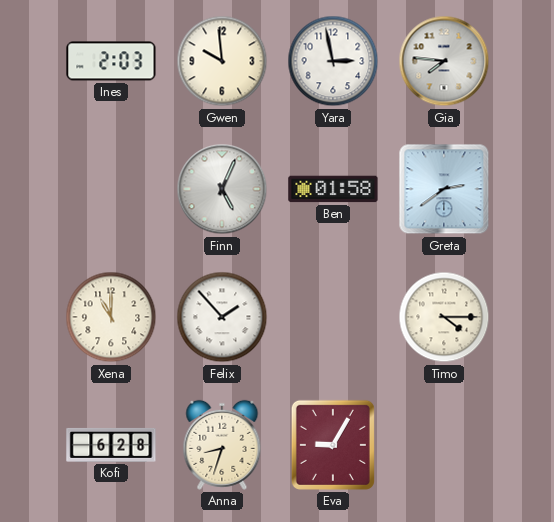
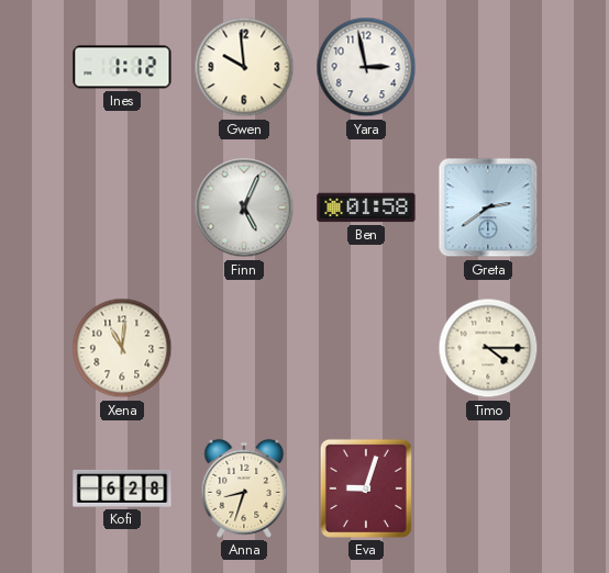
Ines: 2:03 -> 1:12
Gia: 7:46 -> none
Xena: 11:00 -> 11:01
Felix: 1:53 -> none
Eva: 9:05 -> 9:03
